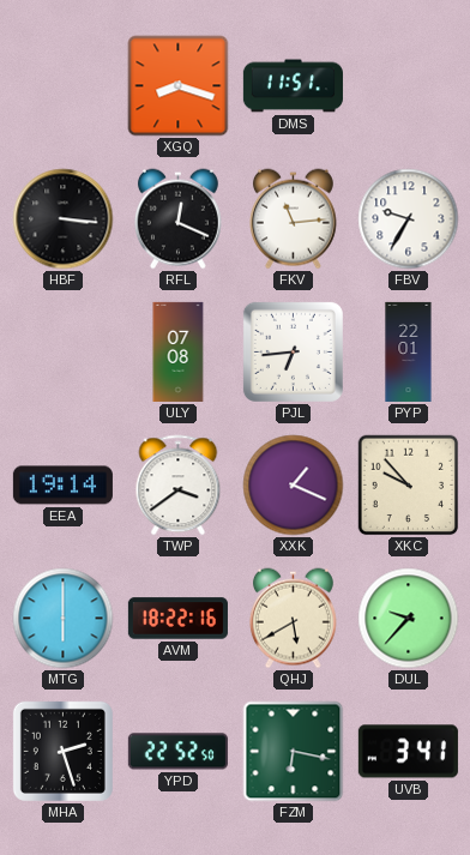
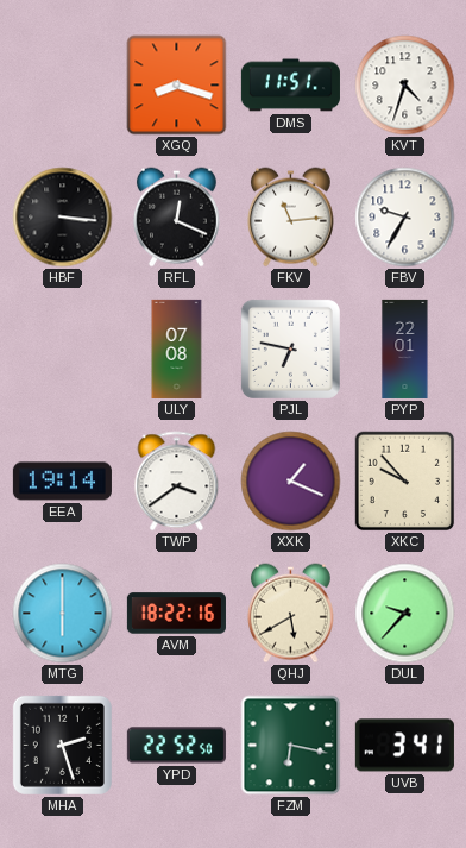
KVT: none -> 4:33
PJL: 6:44 -> 6:47
